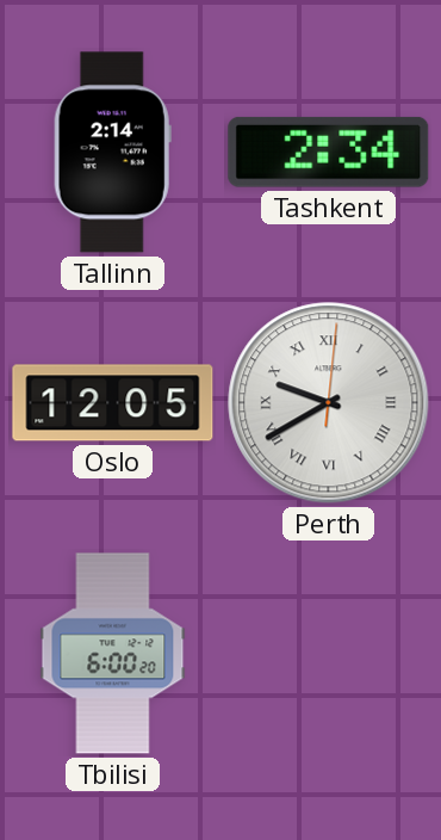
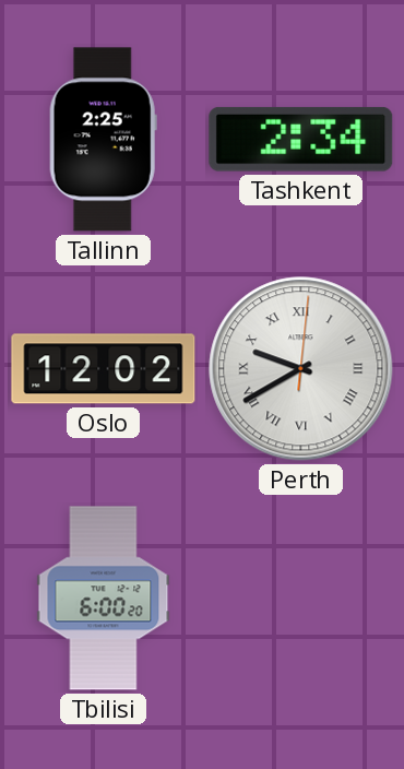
Tallinn: 2:14 -> 2:25
Oslo: 12:05 -> 12:02
